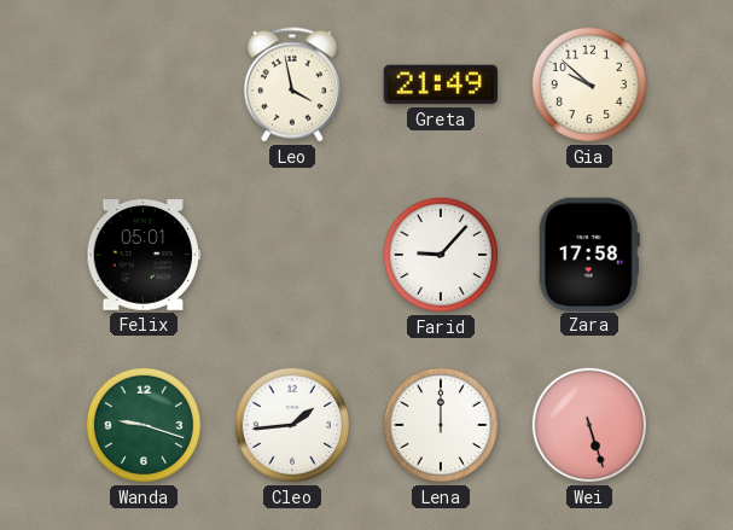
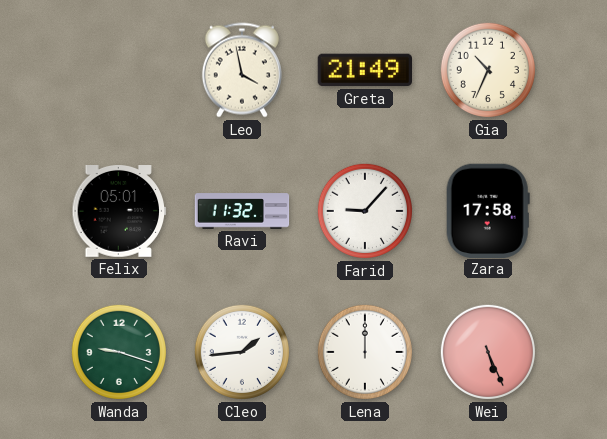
Gia: 9:52 -> 10:34
Ravi: none -> 11:32
Wei: 5:27 -> 5:26
